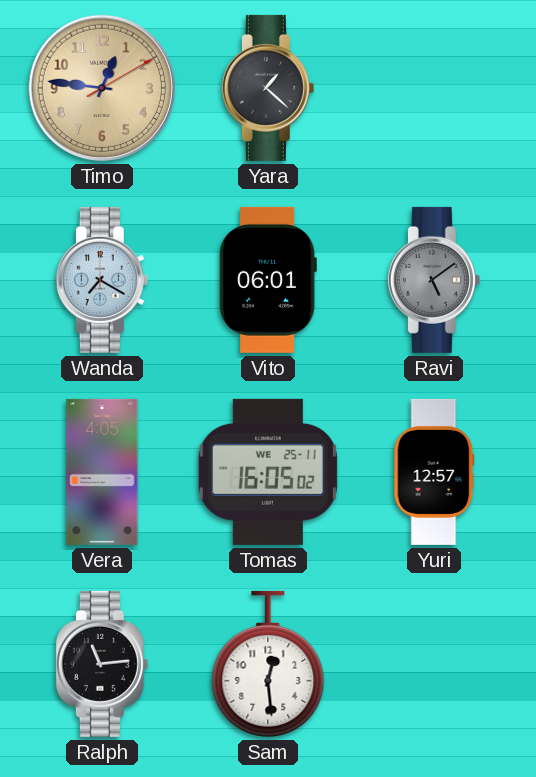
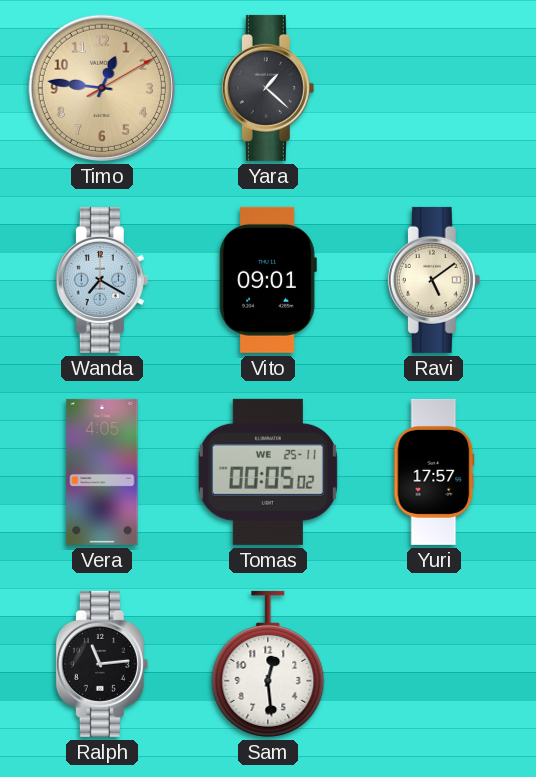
Vito: 06:01 -> 09:01
Ravi dial: grey -> cream
Tomas: 16:05 -> 00:05
Yuri: 12:57 -> 17:57
